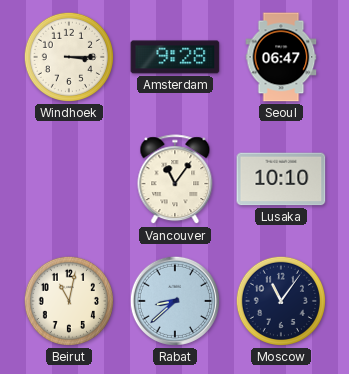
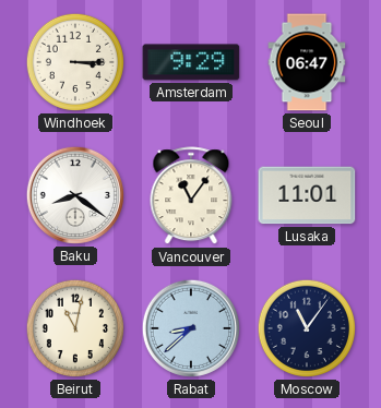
Amsterdam: 9:28 -> 9:29
Baku: none -> 8:21
Lusaka: 10:10 -> 11:01
